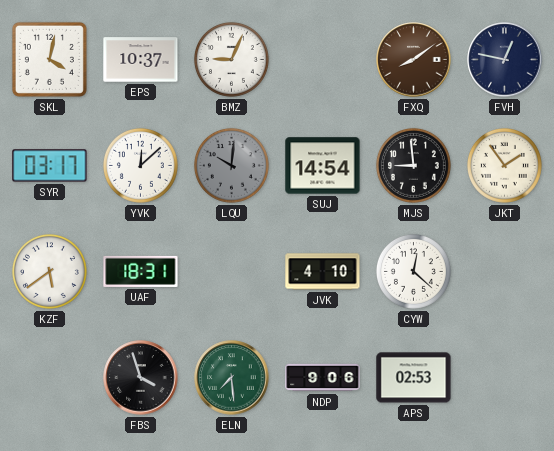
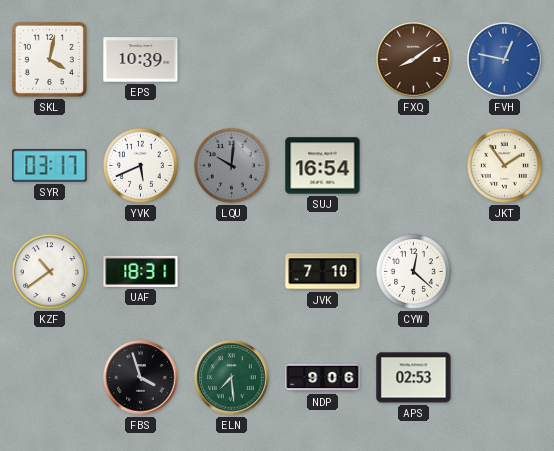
EPS: 10:37 -> 10:39
BMZ: 9:04 -> none
FVH dial: navy -> blue
YVK: 12:08 -> 5:41
SUJ: 14:54 -> 16:54
MJS: 8:59 -> none
KZF: 5:39 -> 10:39
JVK: 4:10 -> 7:10
